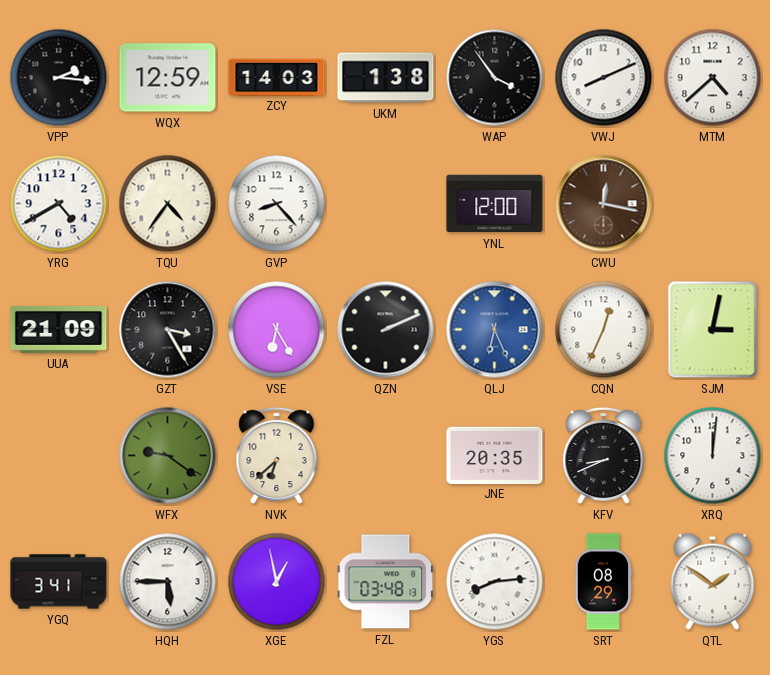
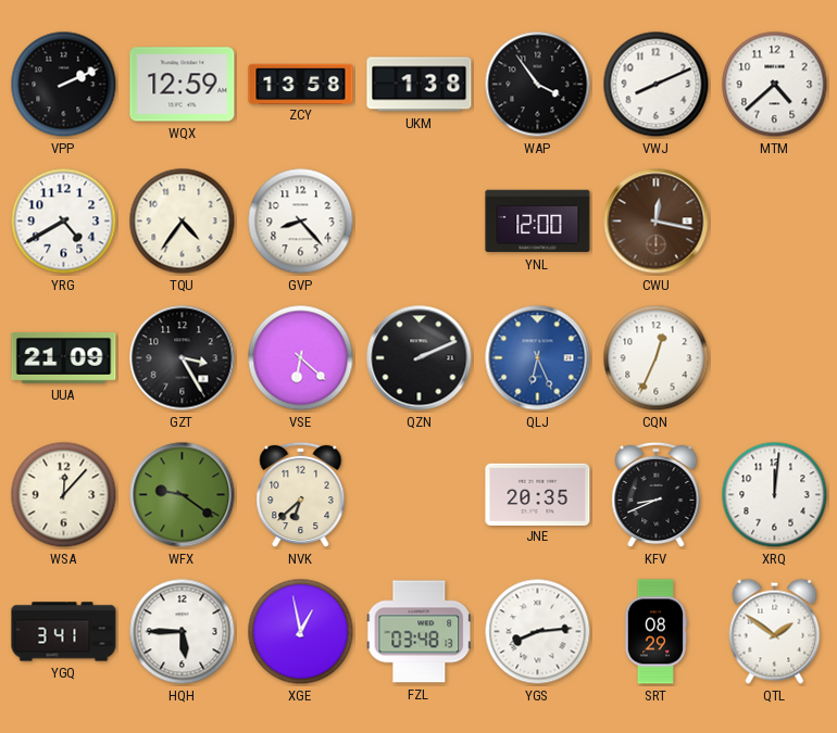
VPP: 2:16 -> 2:11
ZCY: 14:03 -> 13:58
VSE: 6:25 -> 6:22
SJM: 3:02 -> none
WSA: none -> 12:07
